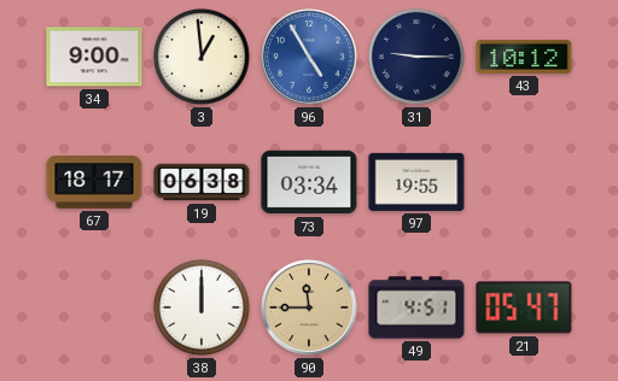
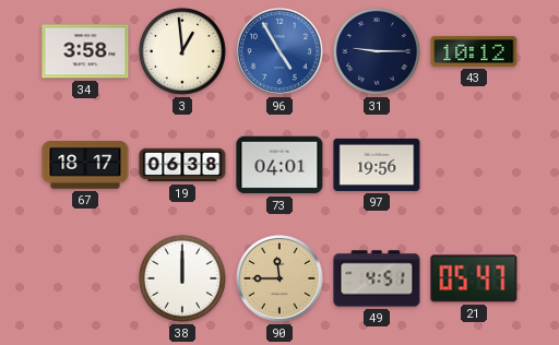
34: 9:00 -> 3:58
73: 03:34 -> 04:01
97: 19:55 -> 19:56
